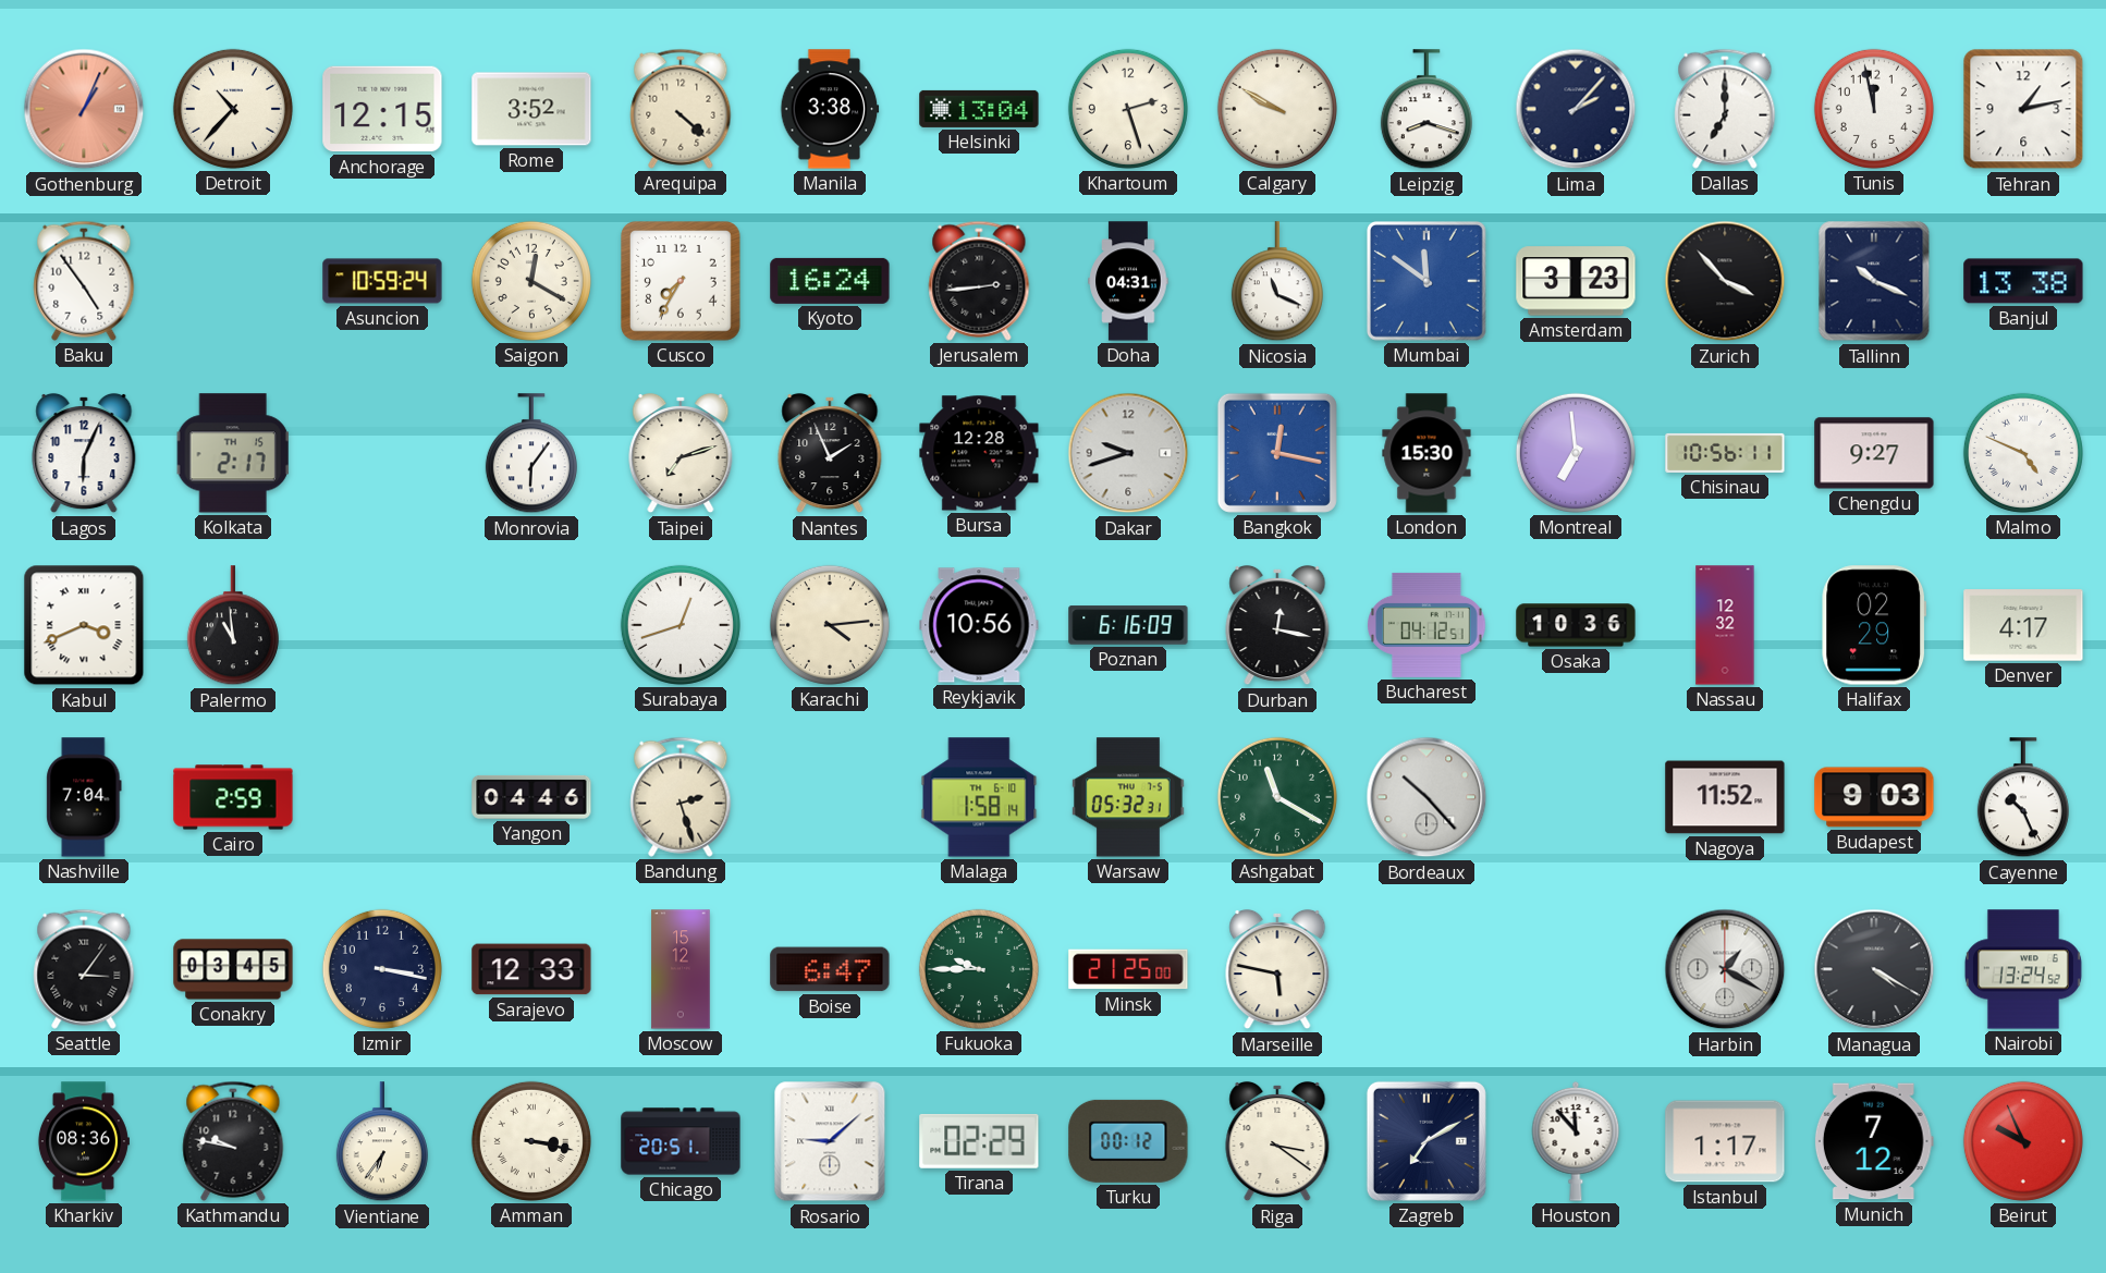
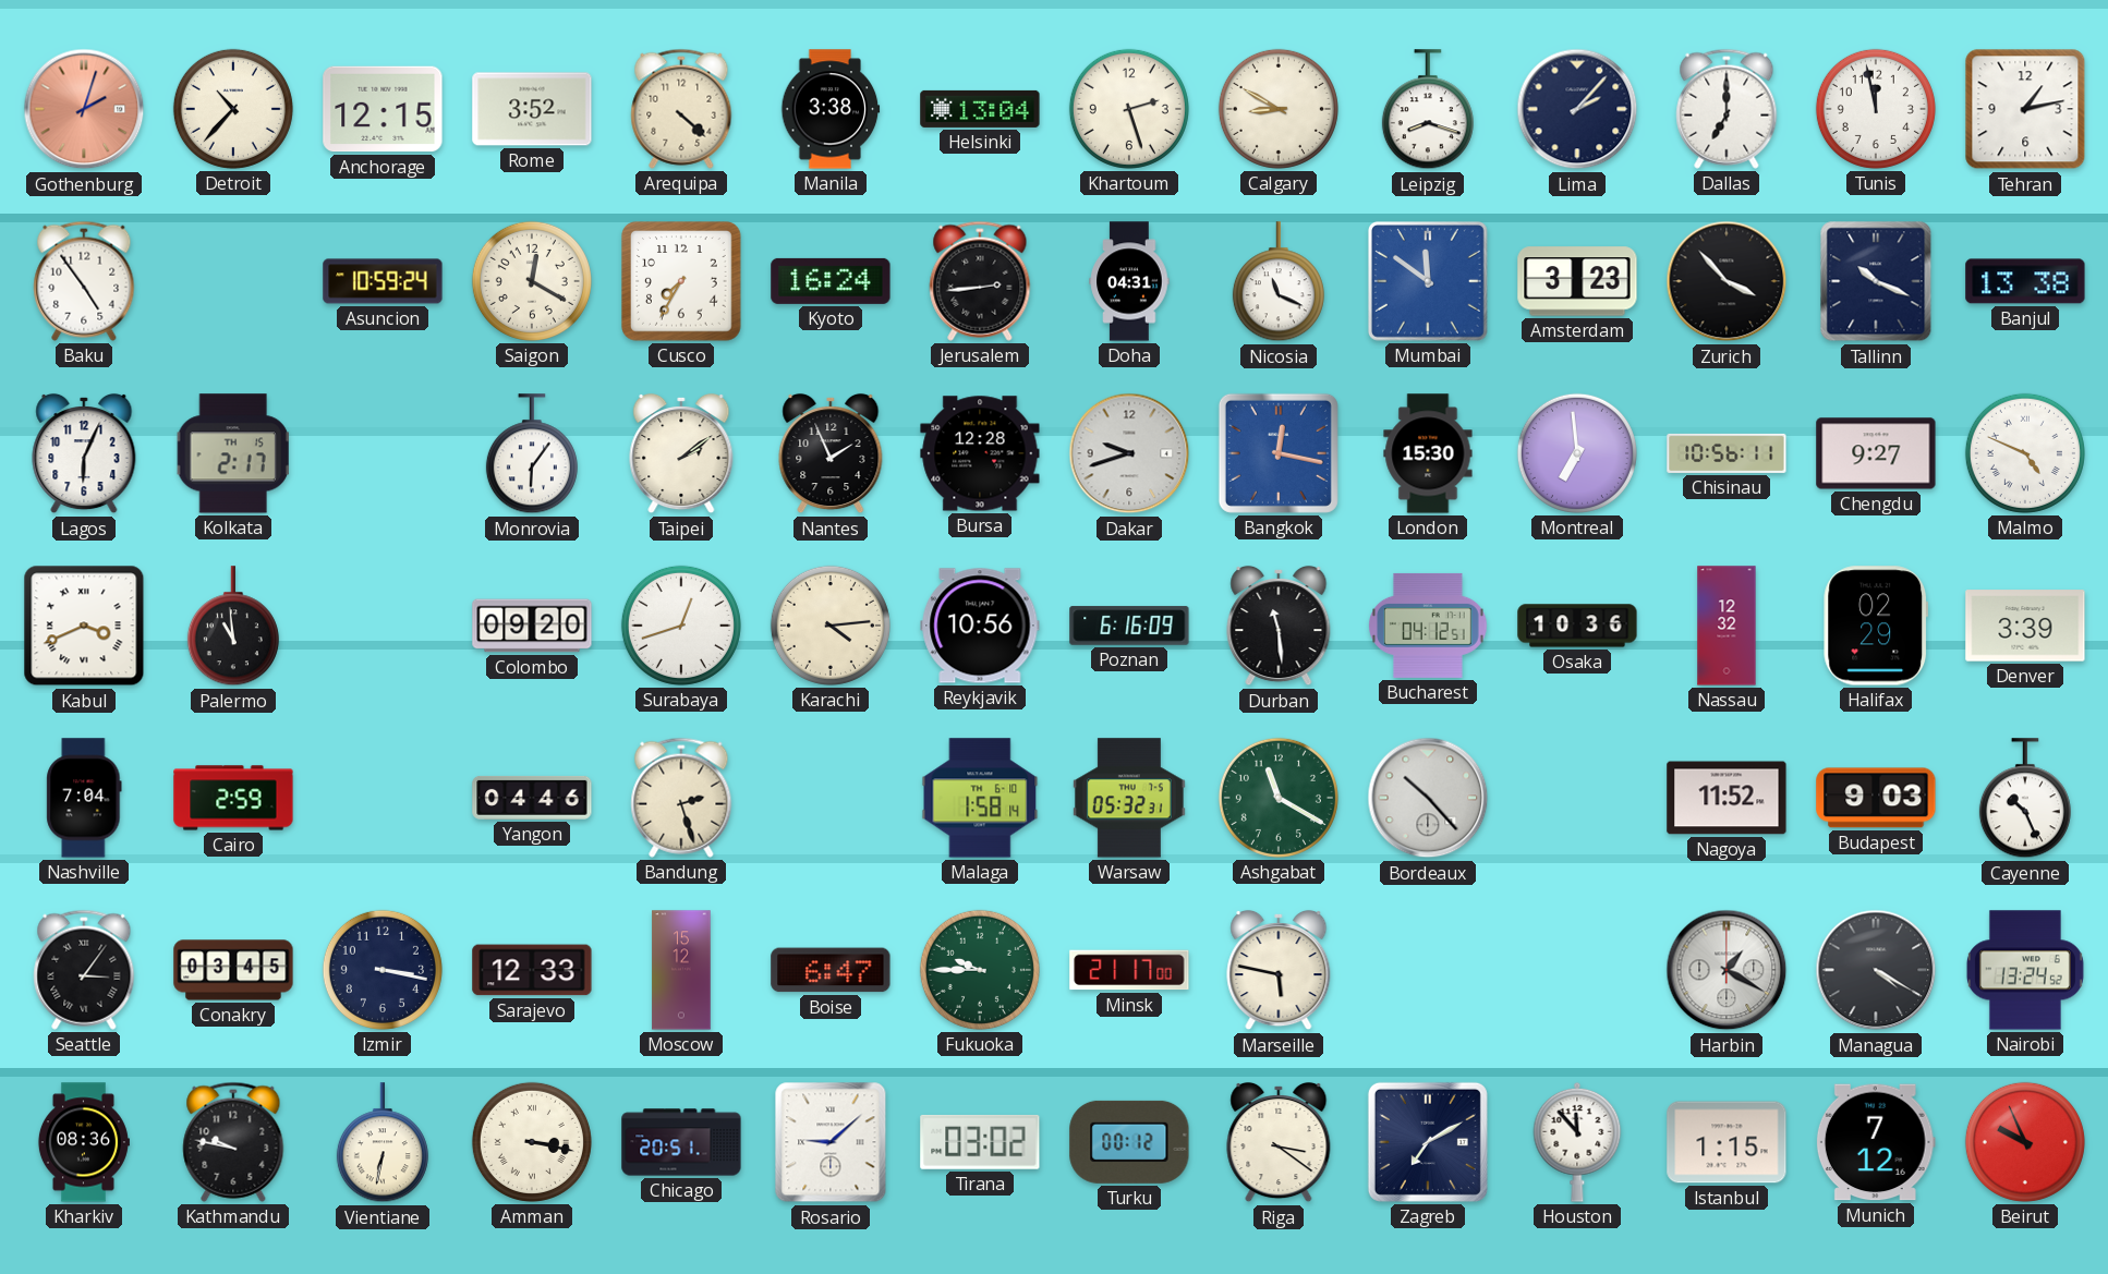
Gothenburg: 1:04 -> 2:03
Calgary: 9:50 -> 8:50
Taipei: 7:12 -> 2:09
Colombo: none -> 09:20
Durban: 12:17 -> 11:29
Denver: 4:17 -> 3:39
Minsk: 21:25 -> 21:17
Vientiane: 6:36 -> 6:32
Tirana: 02:29 -> 03:02
Istanbul: 1:17 -> 1:15
